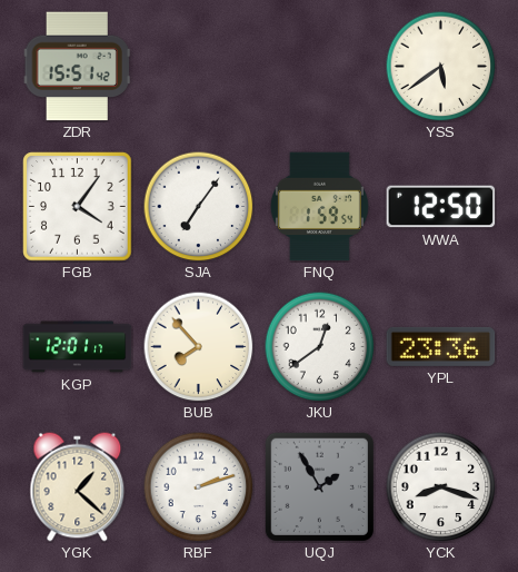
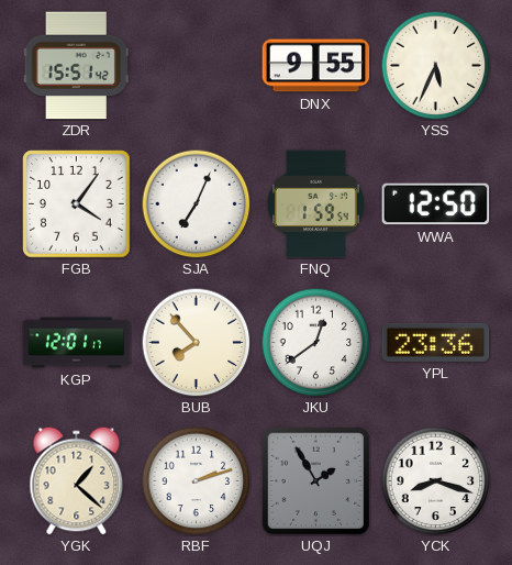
DNX: none -> 9:55
YSS: 5:39 -> 5:34
SJA: 7:06 -> 7:04
